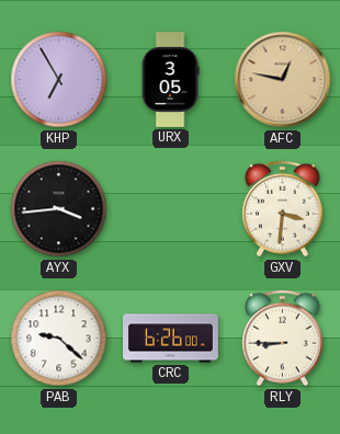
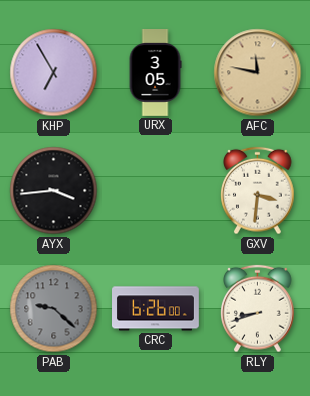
AFC: 12:47 -> 11:47
PAB dial: white -> grey
RLY: 8:45 -> 8:42
